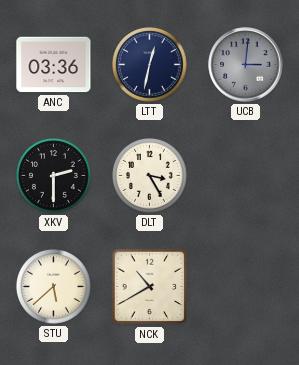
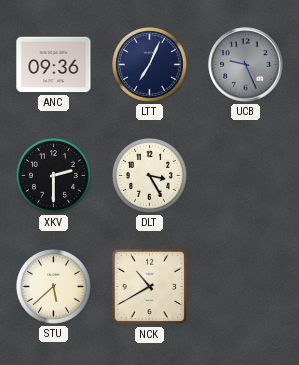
ANC: 03:36 -> 09:36
LTT: 12:32 -> 7:04
UCB: 3:01 -> 9:26
